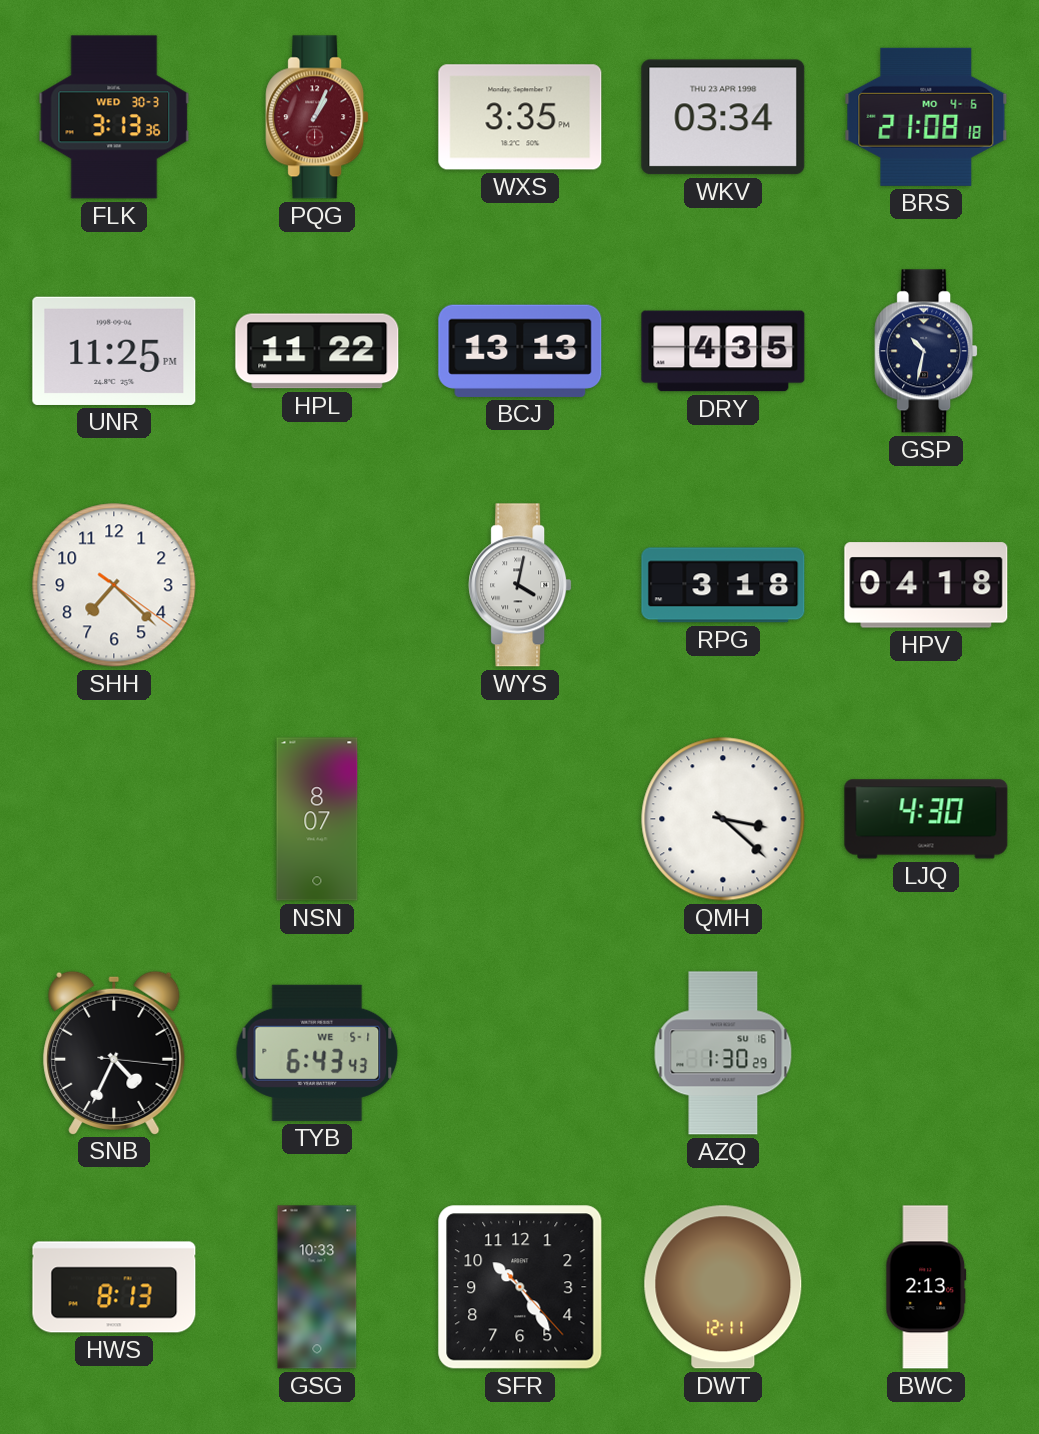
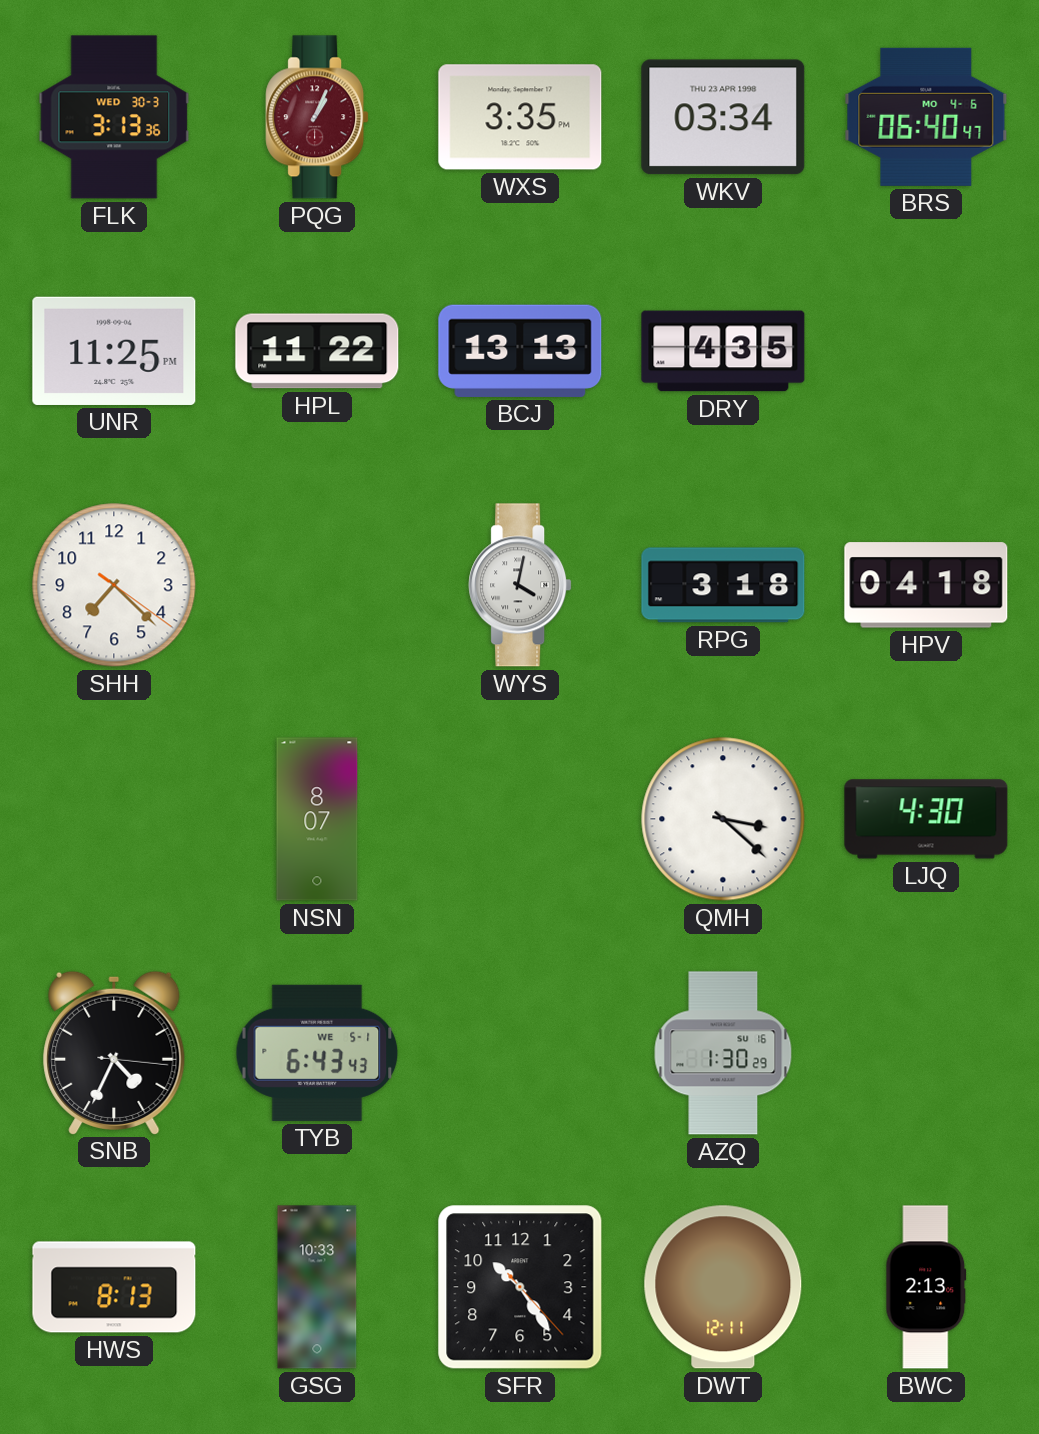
BRS: 21:08 -> 06:40
GSP: 10:32 -> none
